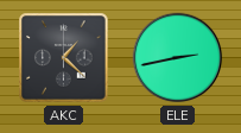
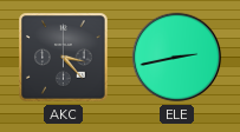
AKC: 1:22 -> 3:23
